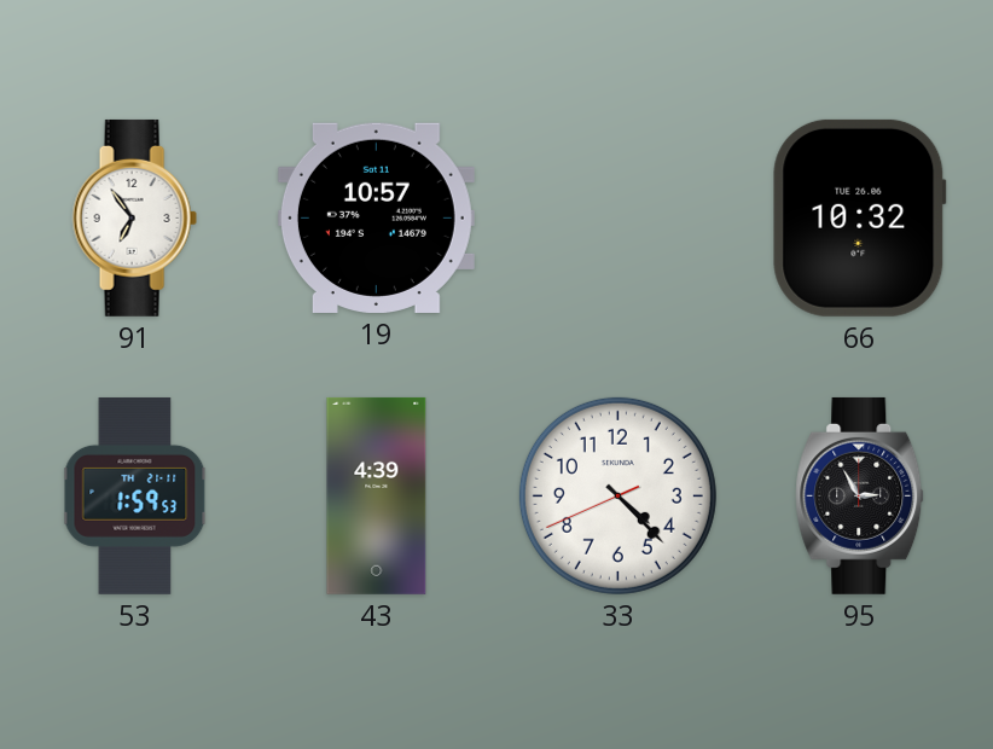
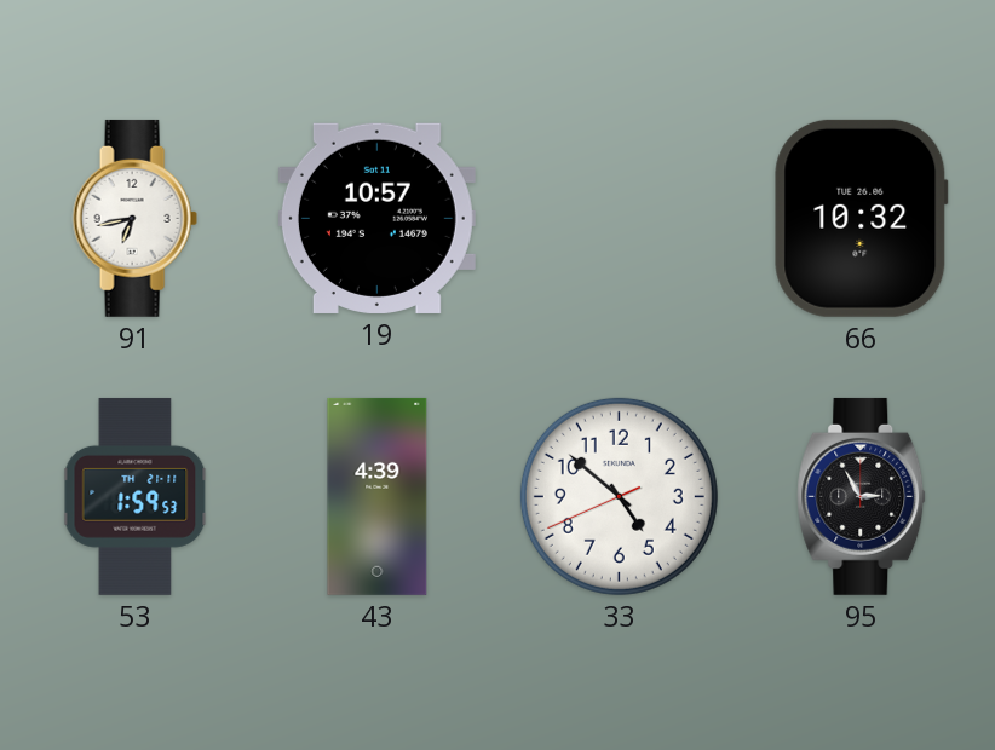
91: 6:54 -> 6:43
33: 4:22 -> 4:51
